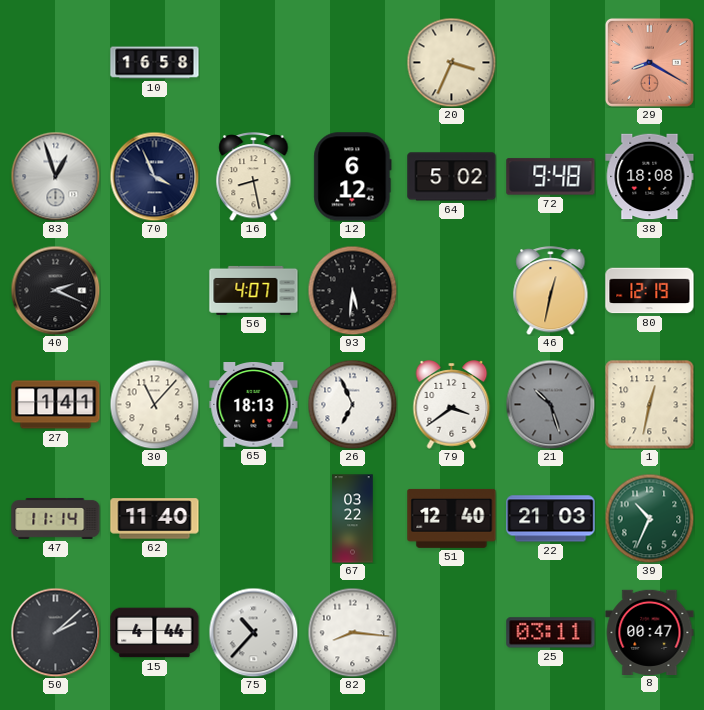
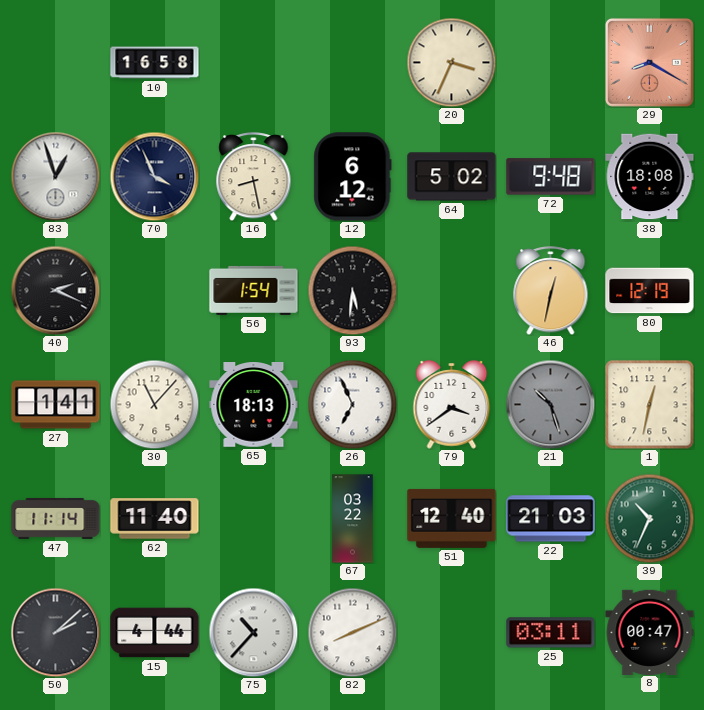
56: 4:07 -> 1:54
82: 8:16 -> 8:11
